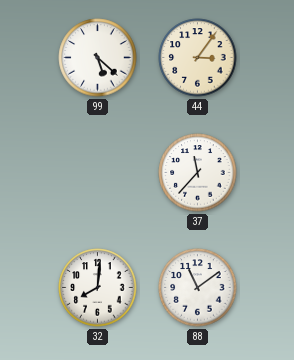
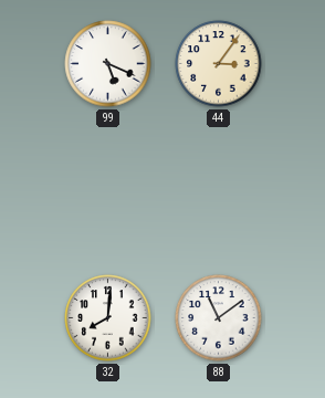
99: 5:22 -> 5:19
37: 11:37 -> none
